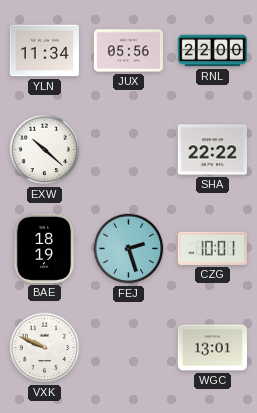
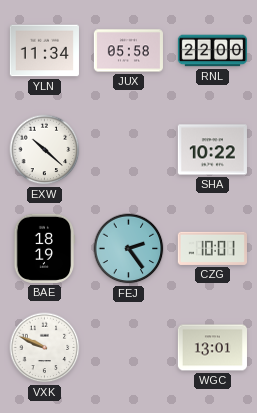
JUX: 05:56 -> 05:58
SHA: 22:22 -> 10:22
FEJ: 2:27 -> 2:24
